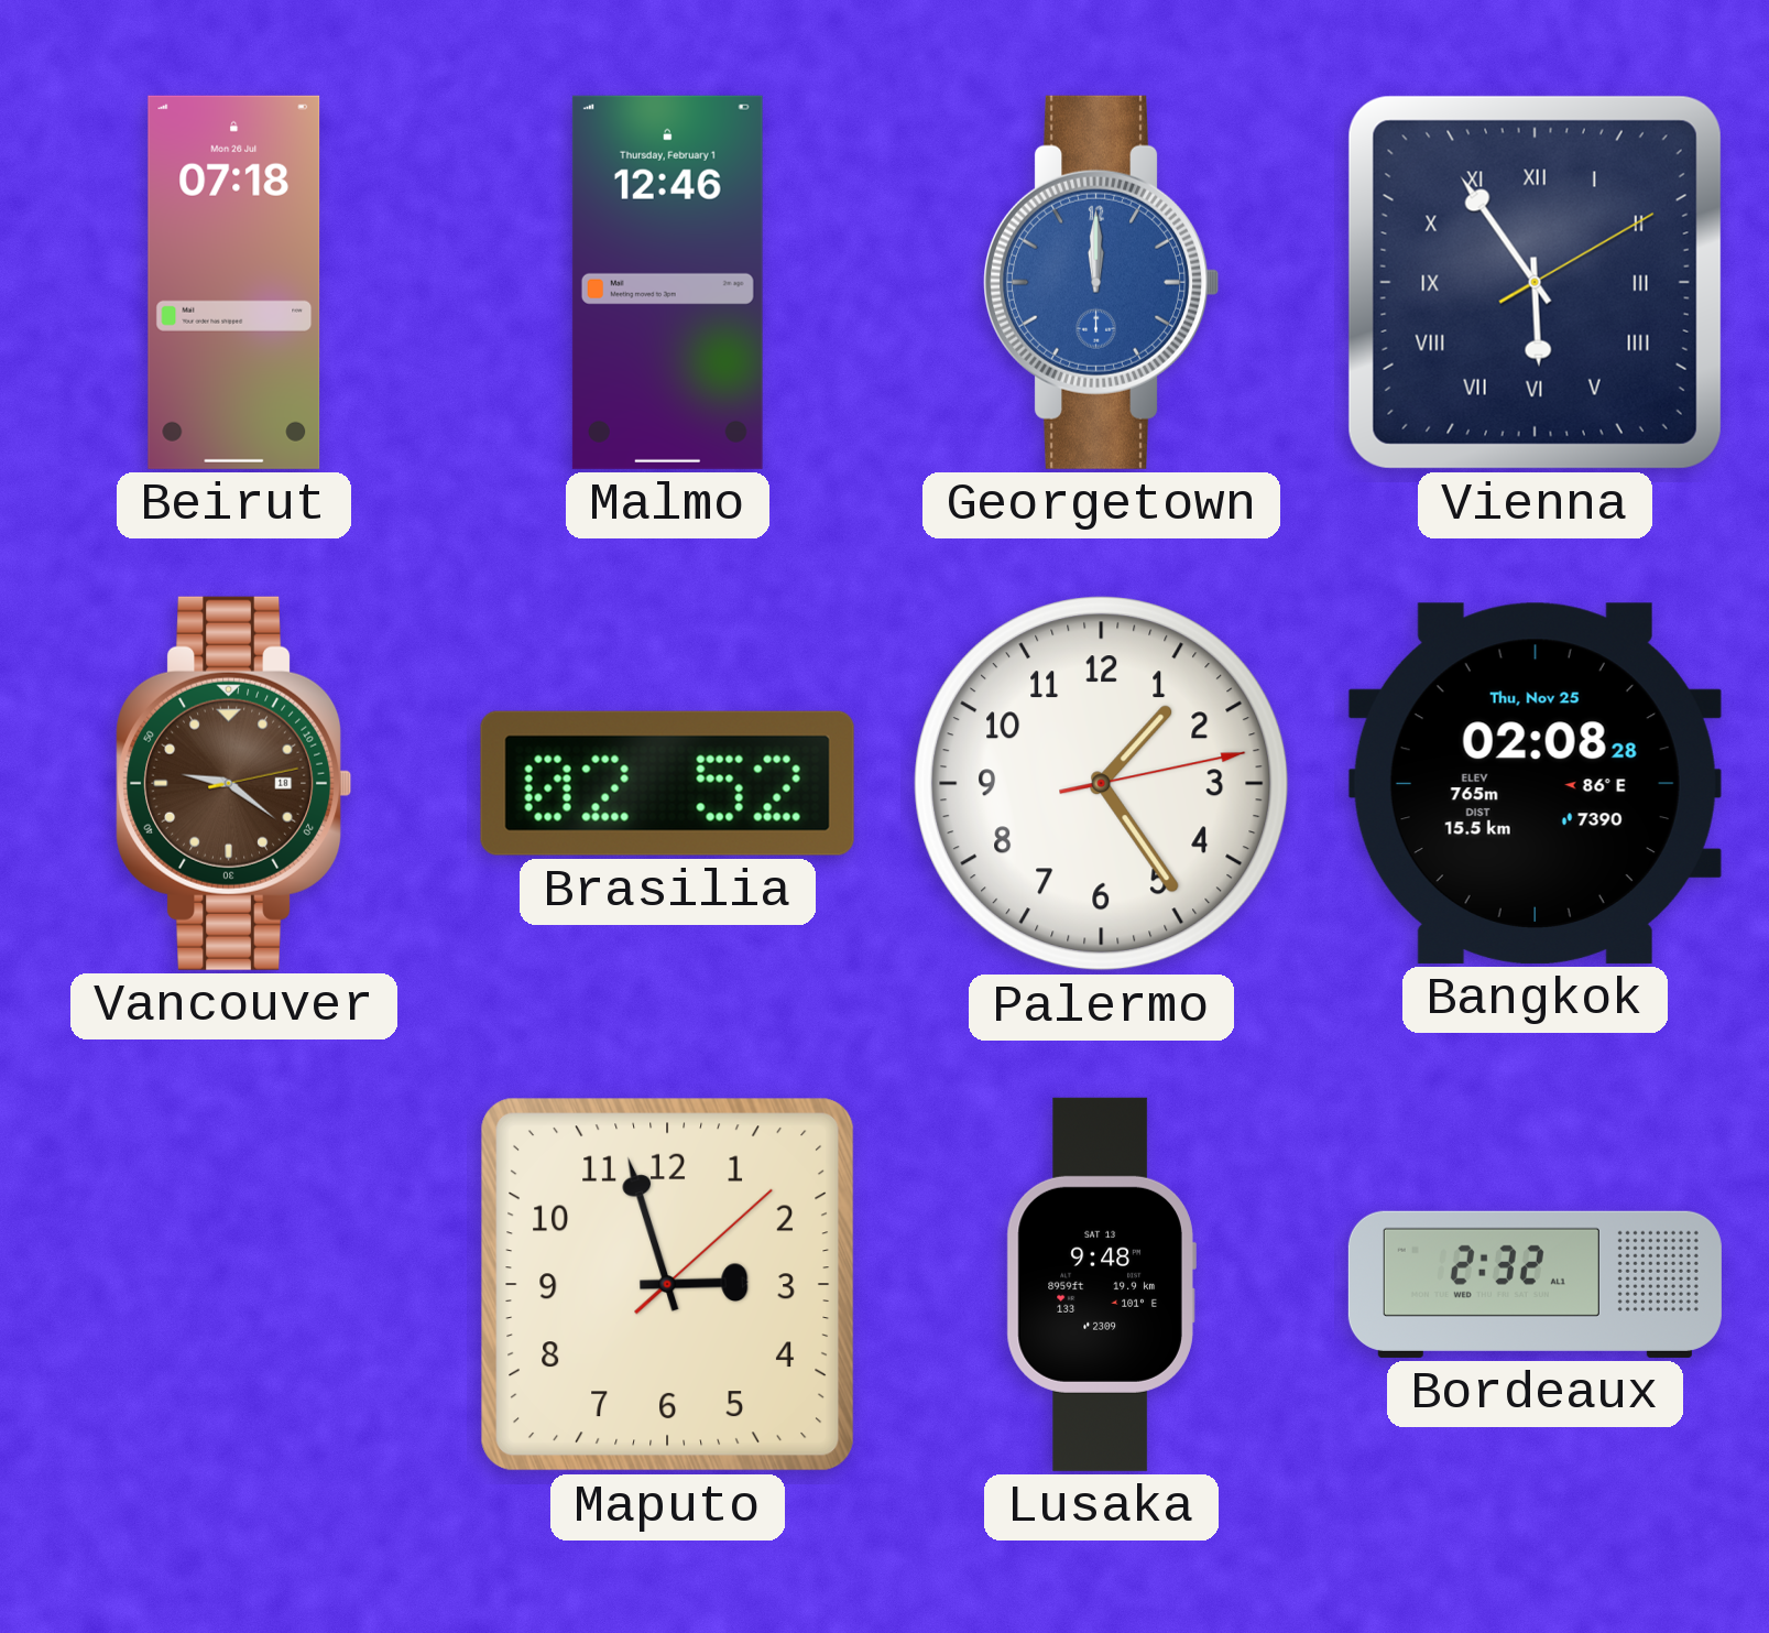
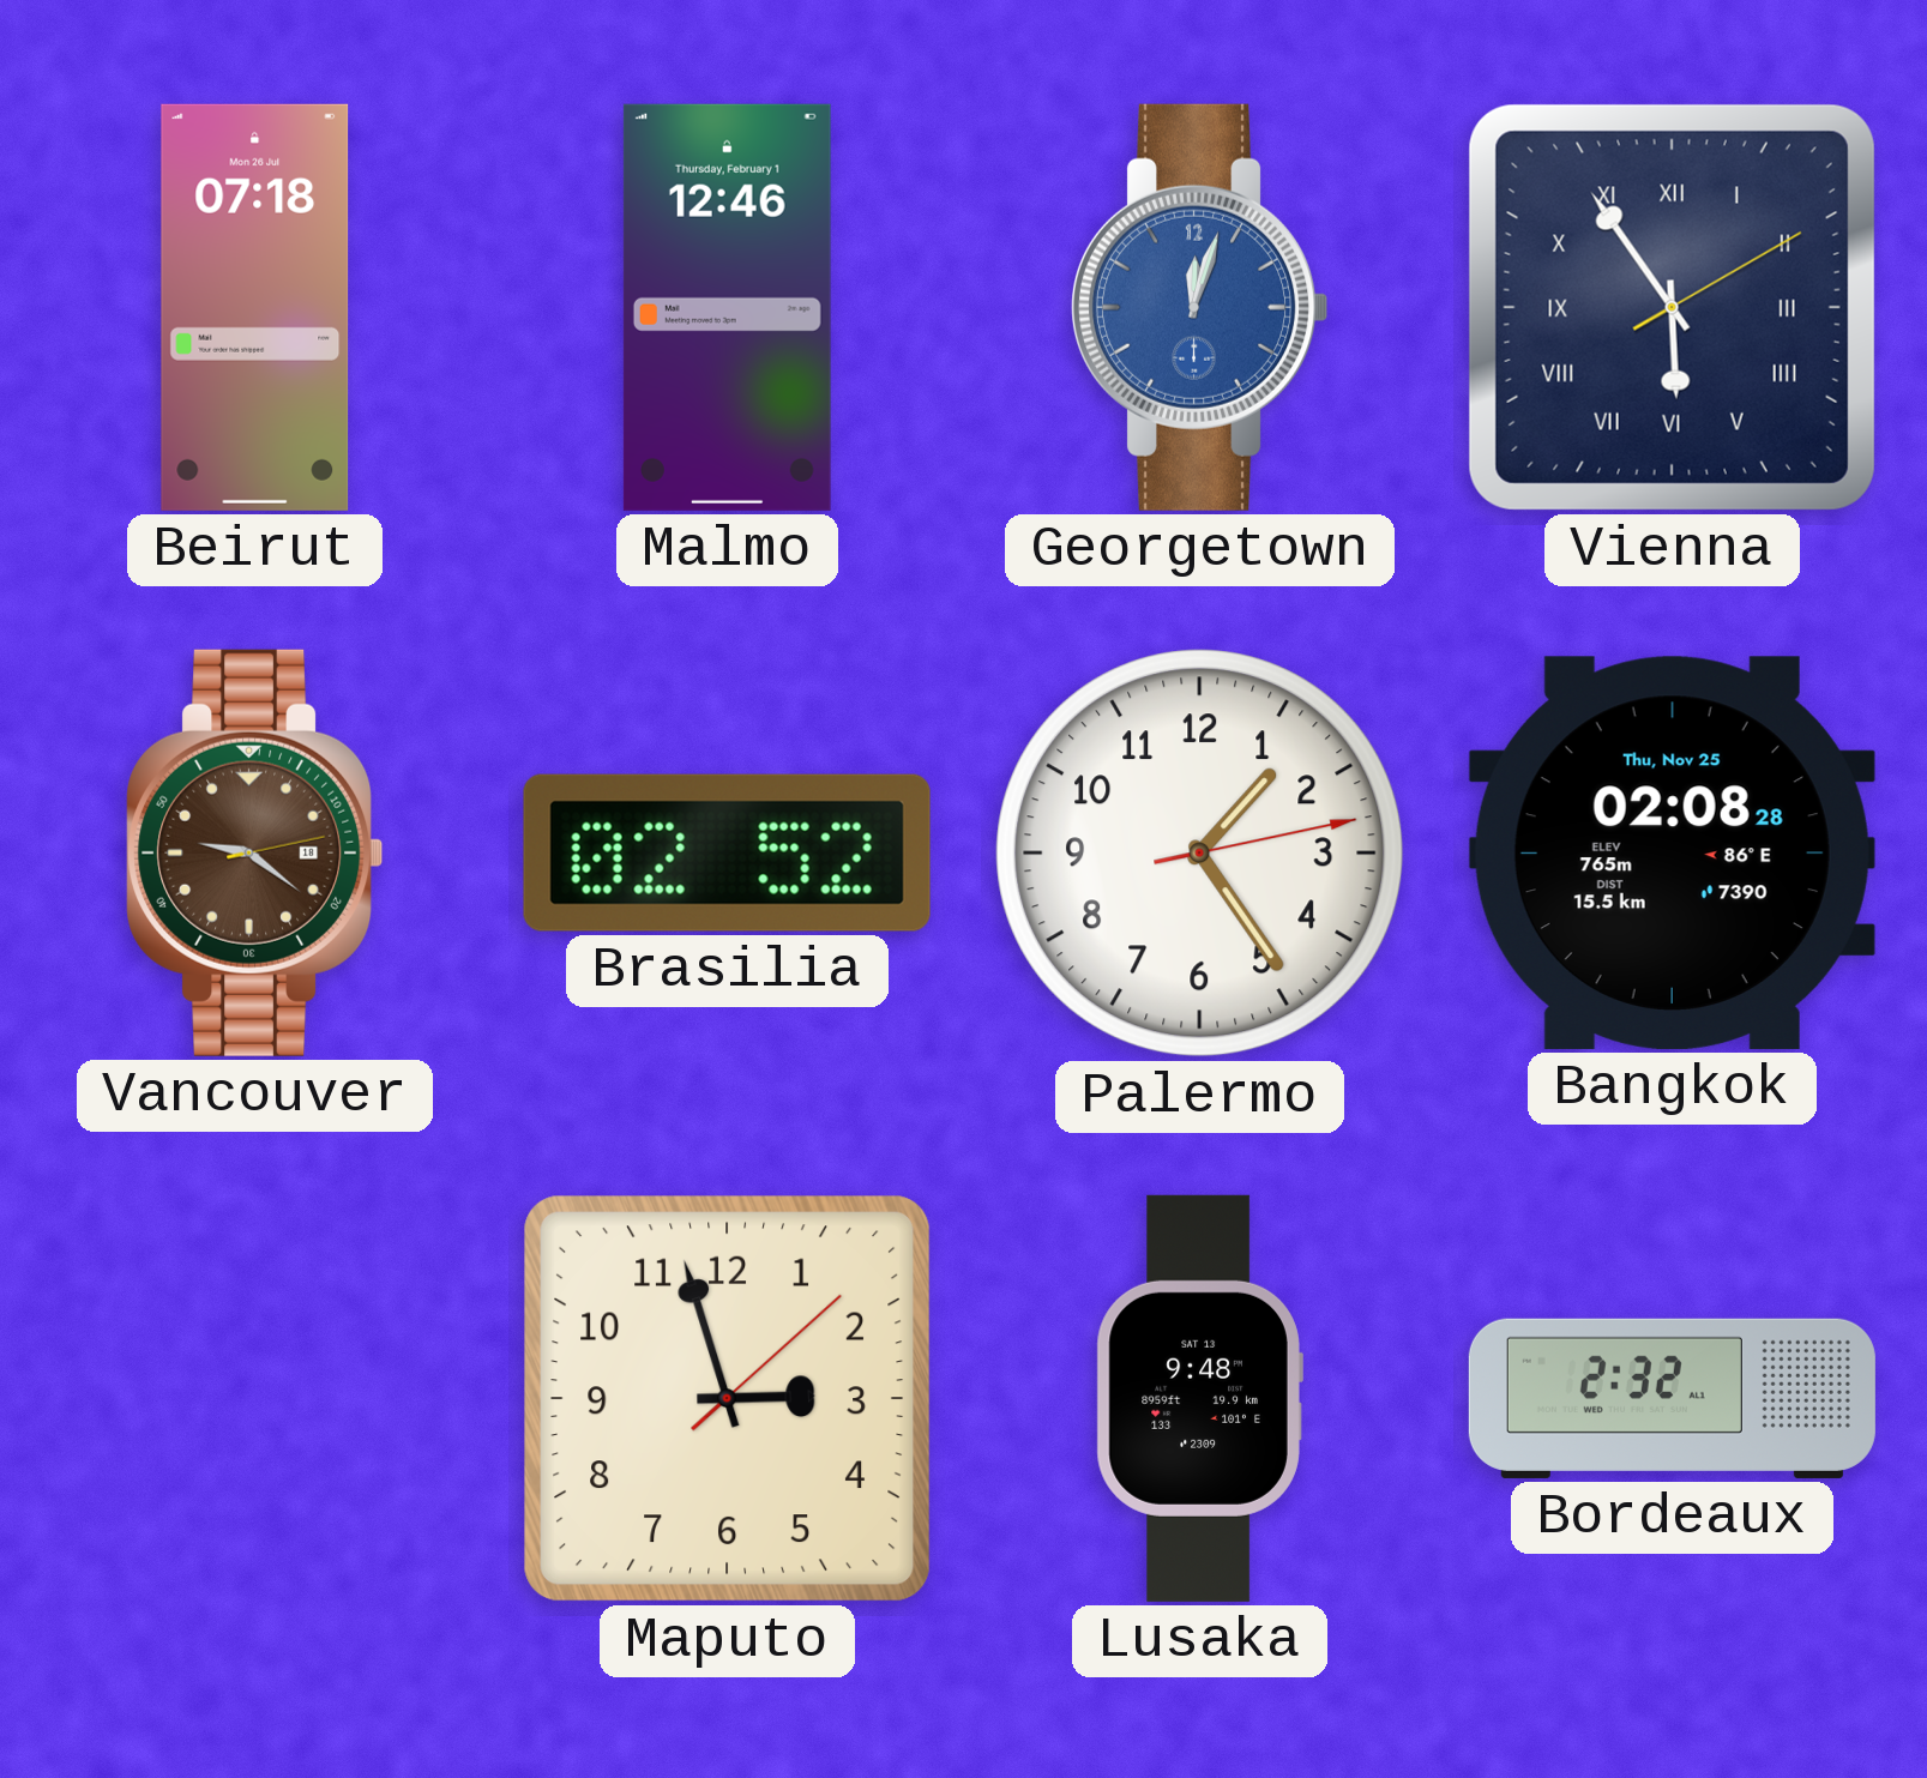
Georgetown: 12:00 -> 12:03
